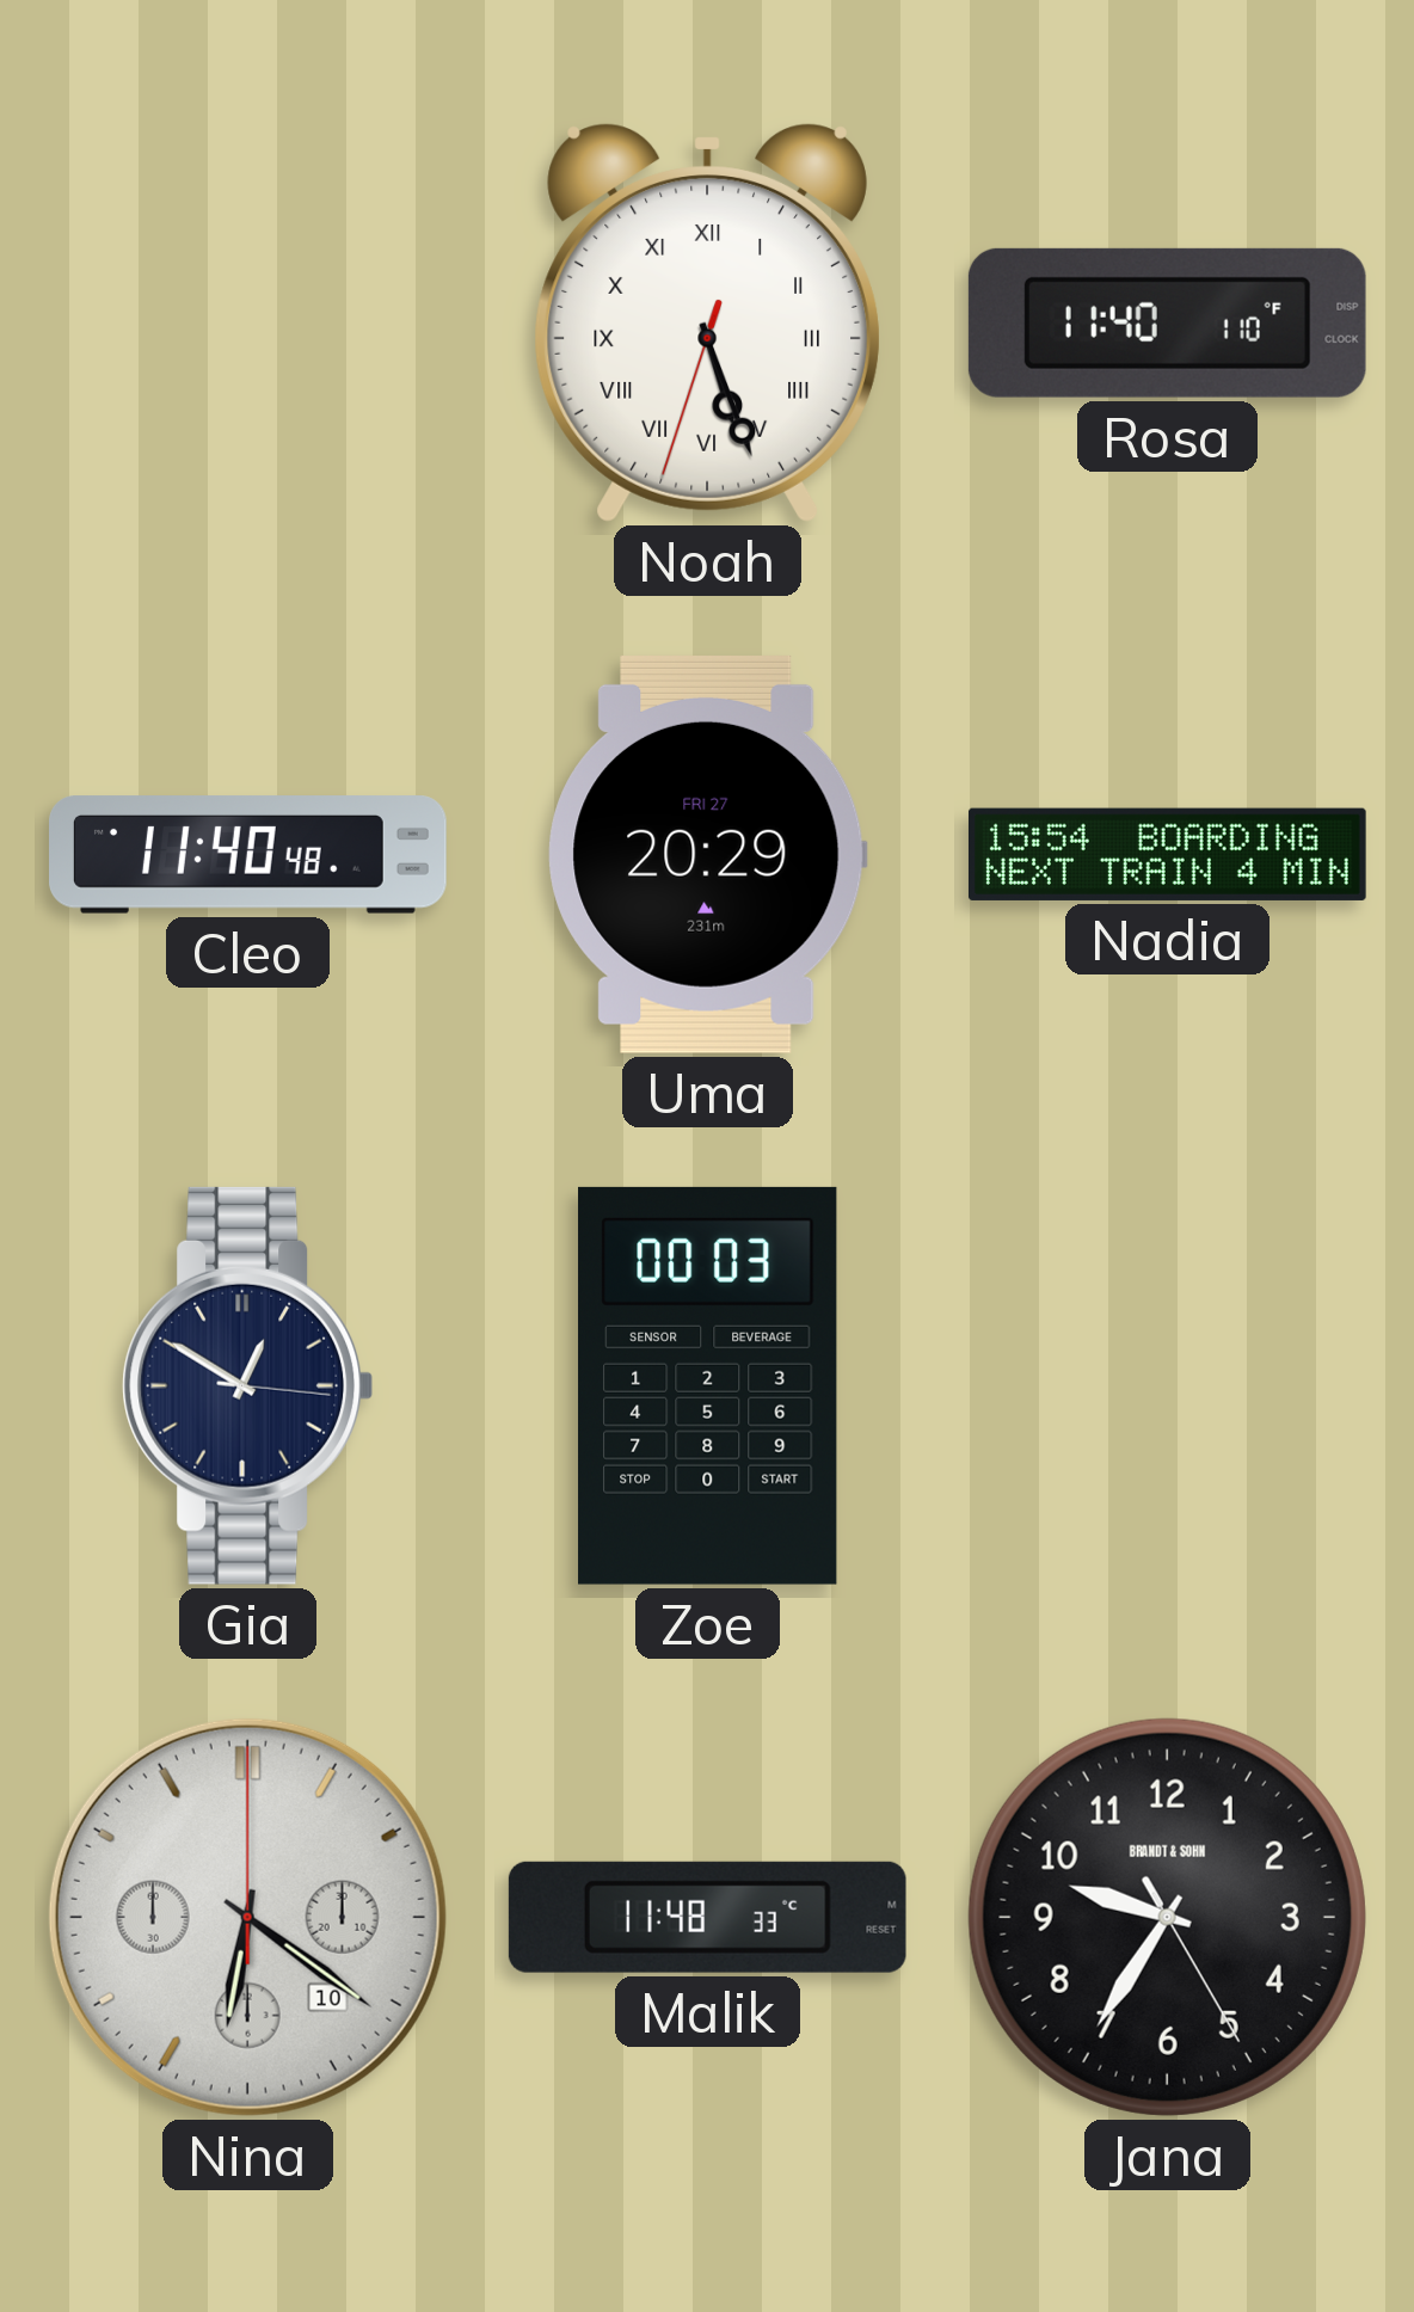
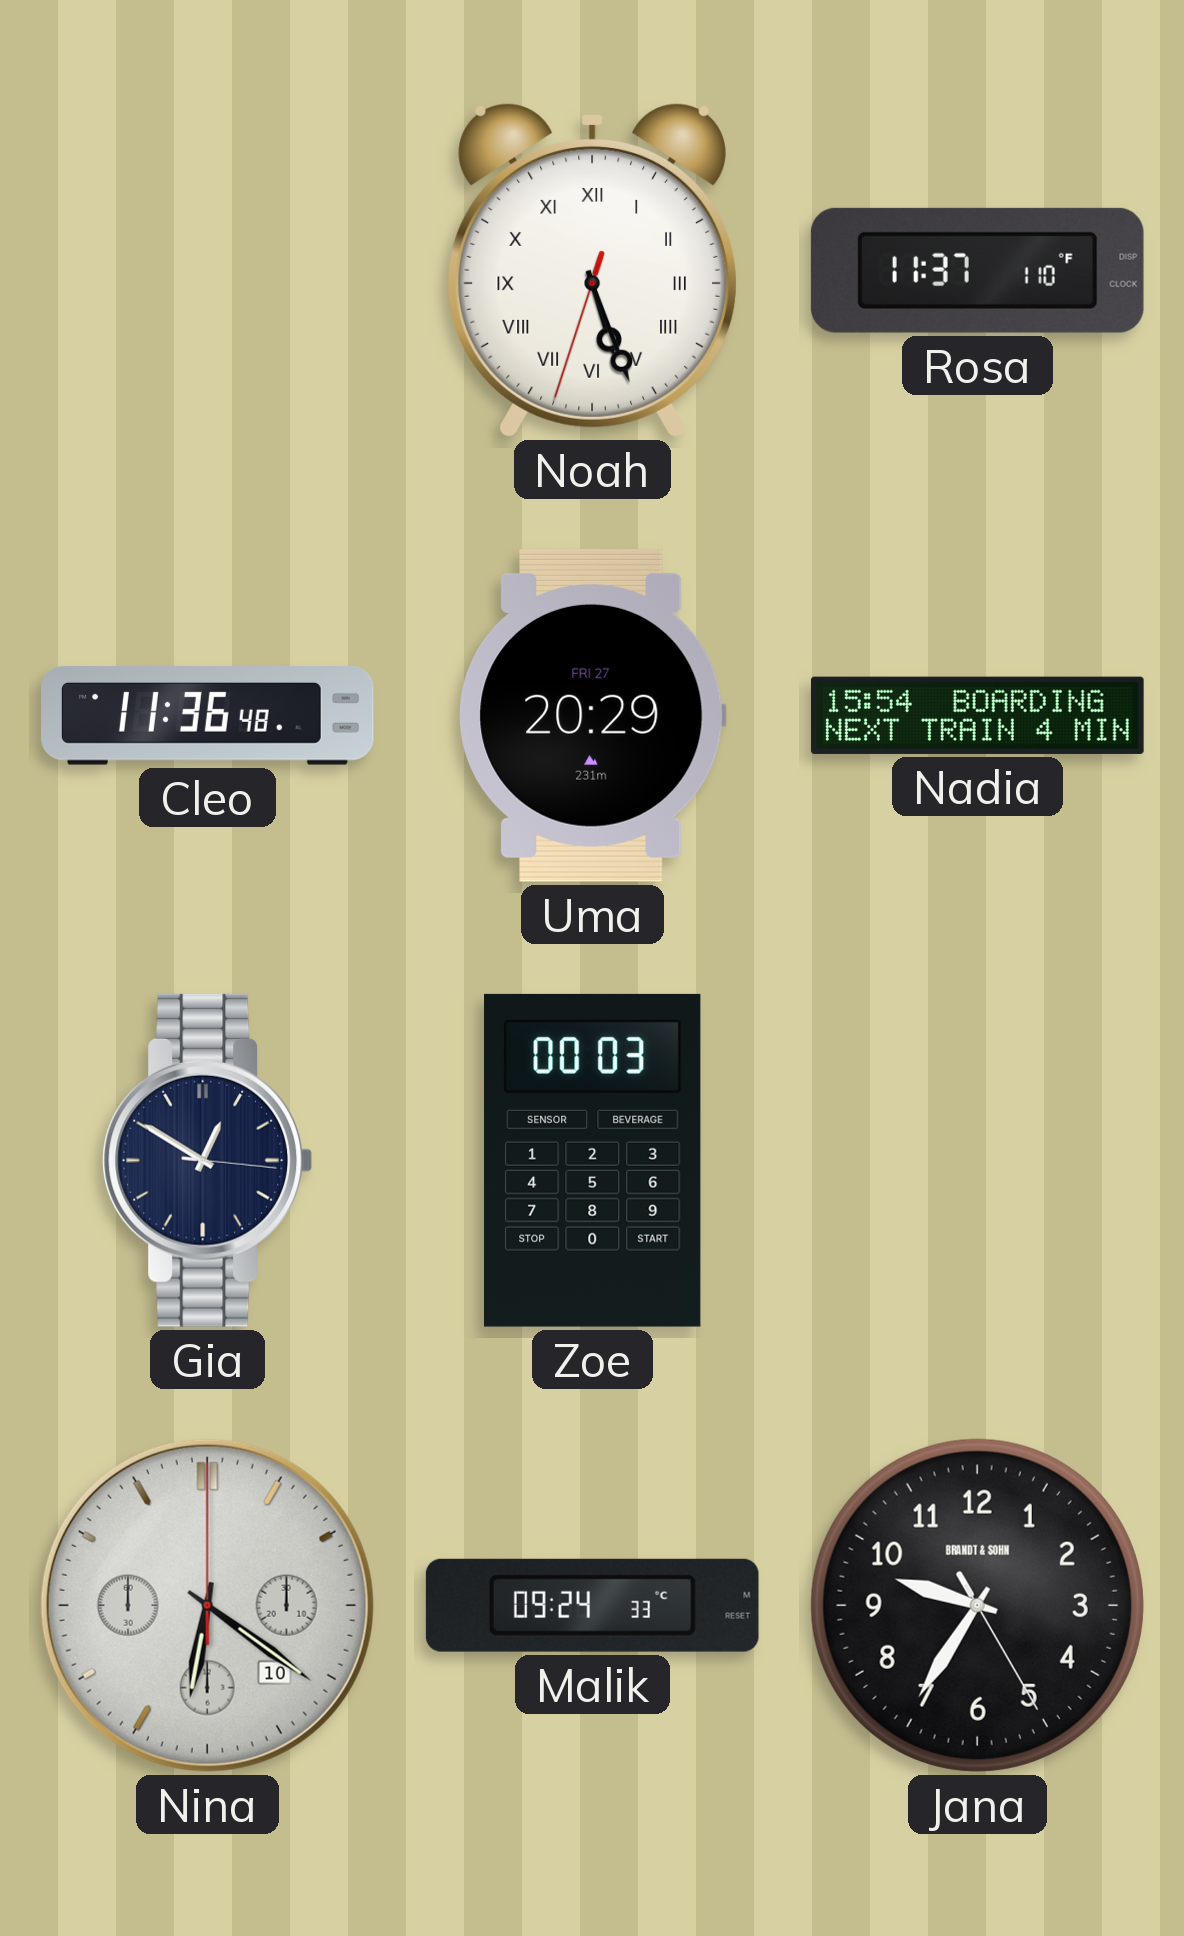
Rosa: 11:40 -> 11:37
Cleo: 11:40 -> 11:36
Malik: 11:48 -> 09:24
